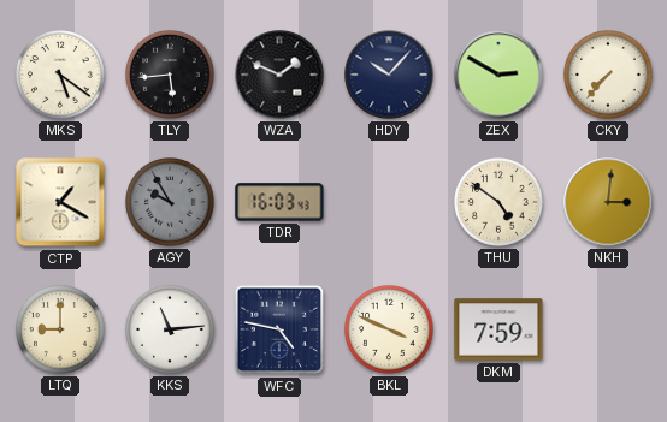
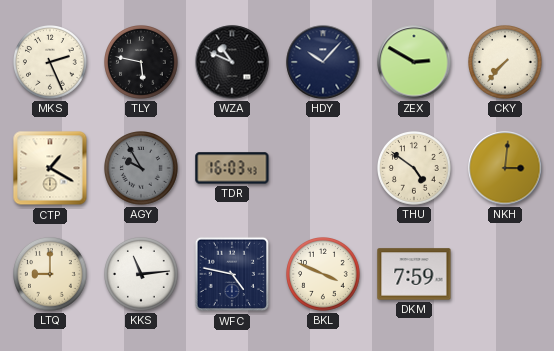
MKS: 5:21 -> 2:26
TLY: 5:44 -> 5:47
WZA: 1:49 -> 10:49
